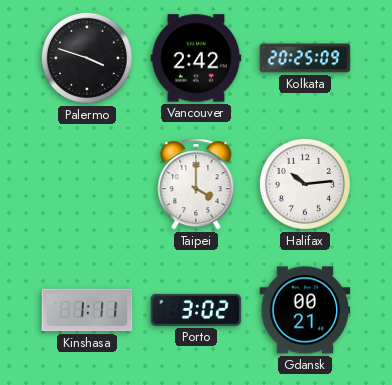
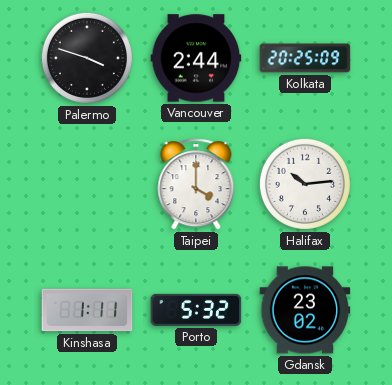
Vancouver: 2:42 -> 2:44
Porto: 3:02 -> 5:32
Gdansk: 00:21 -> 23:02
